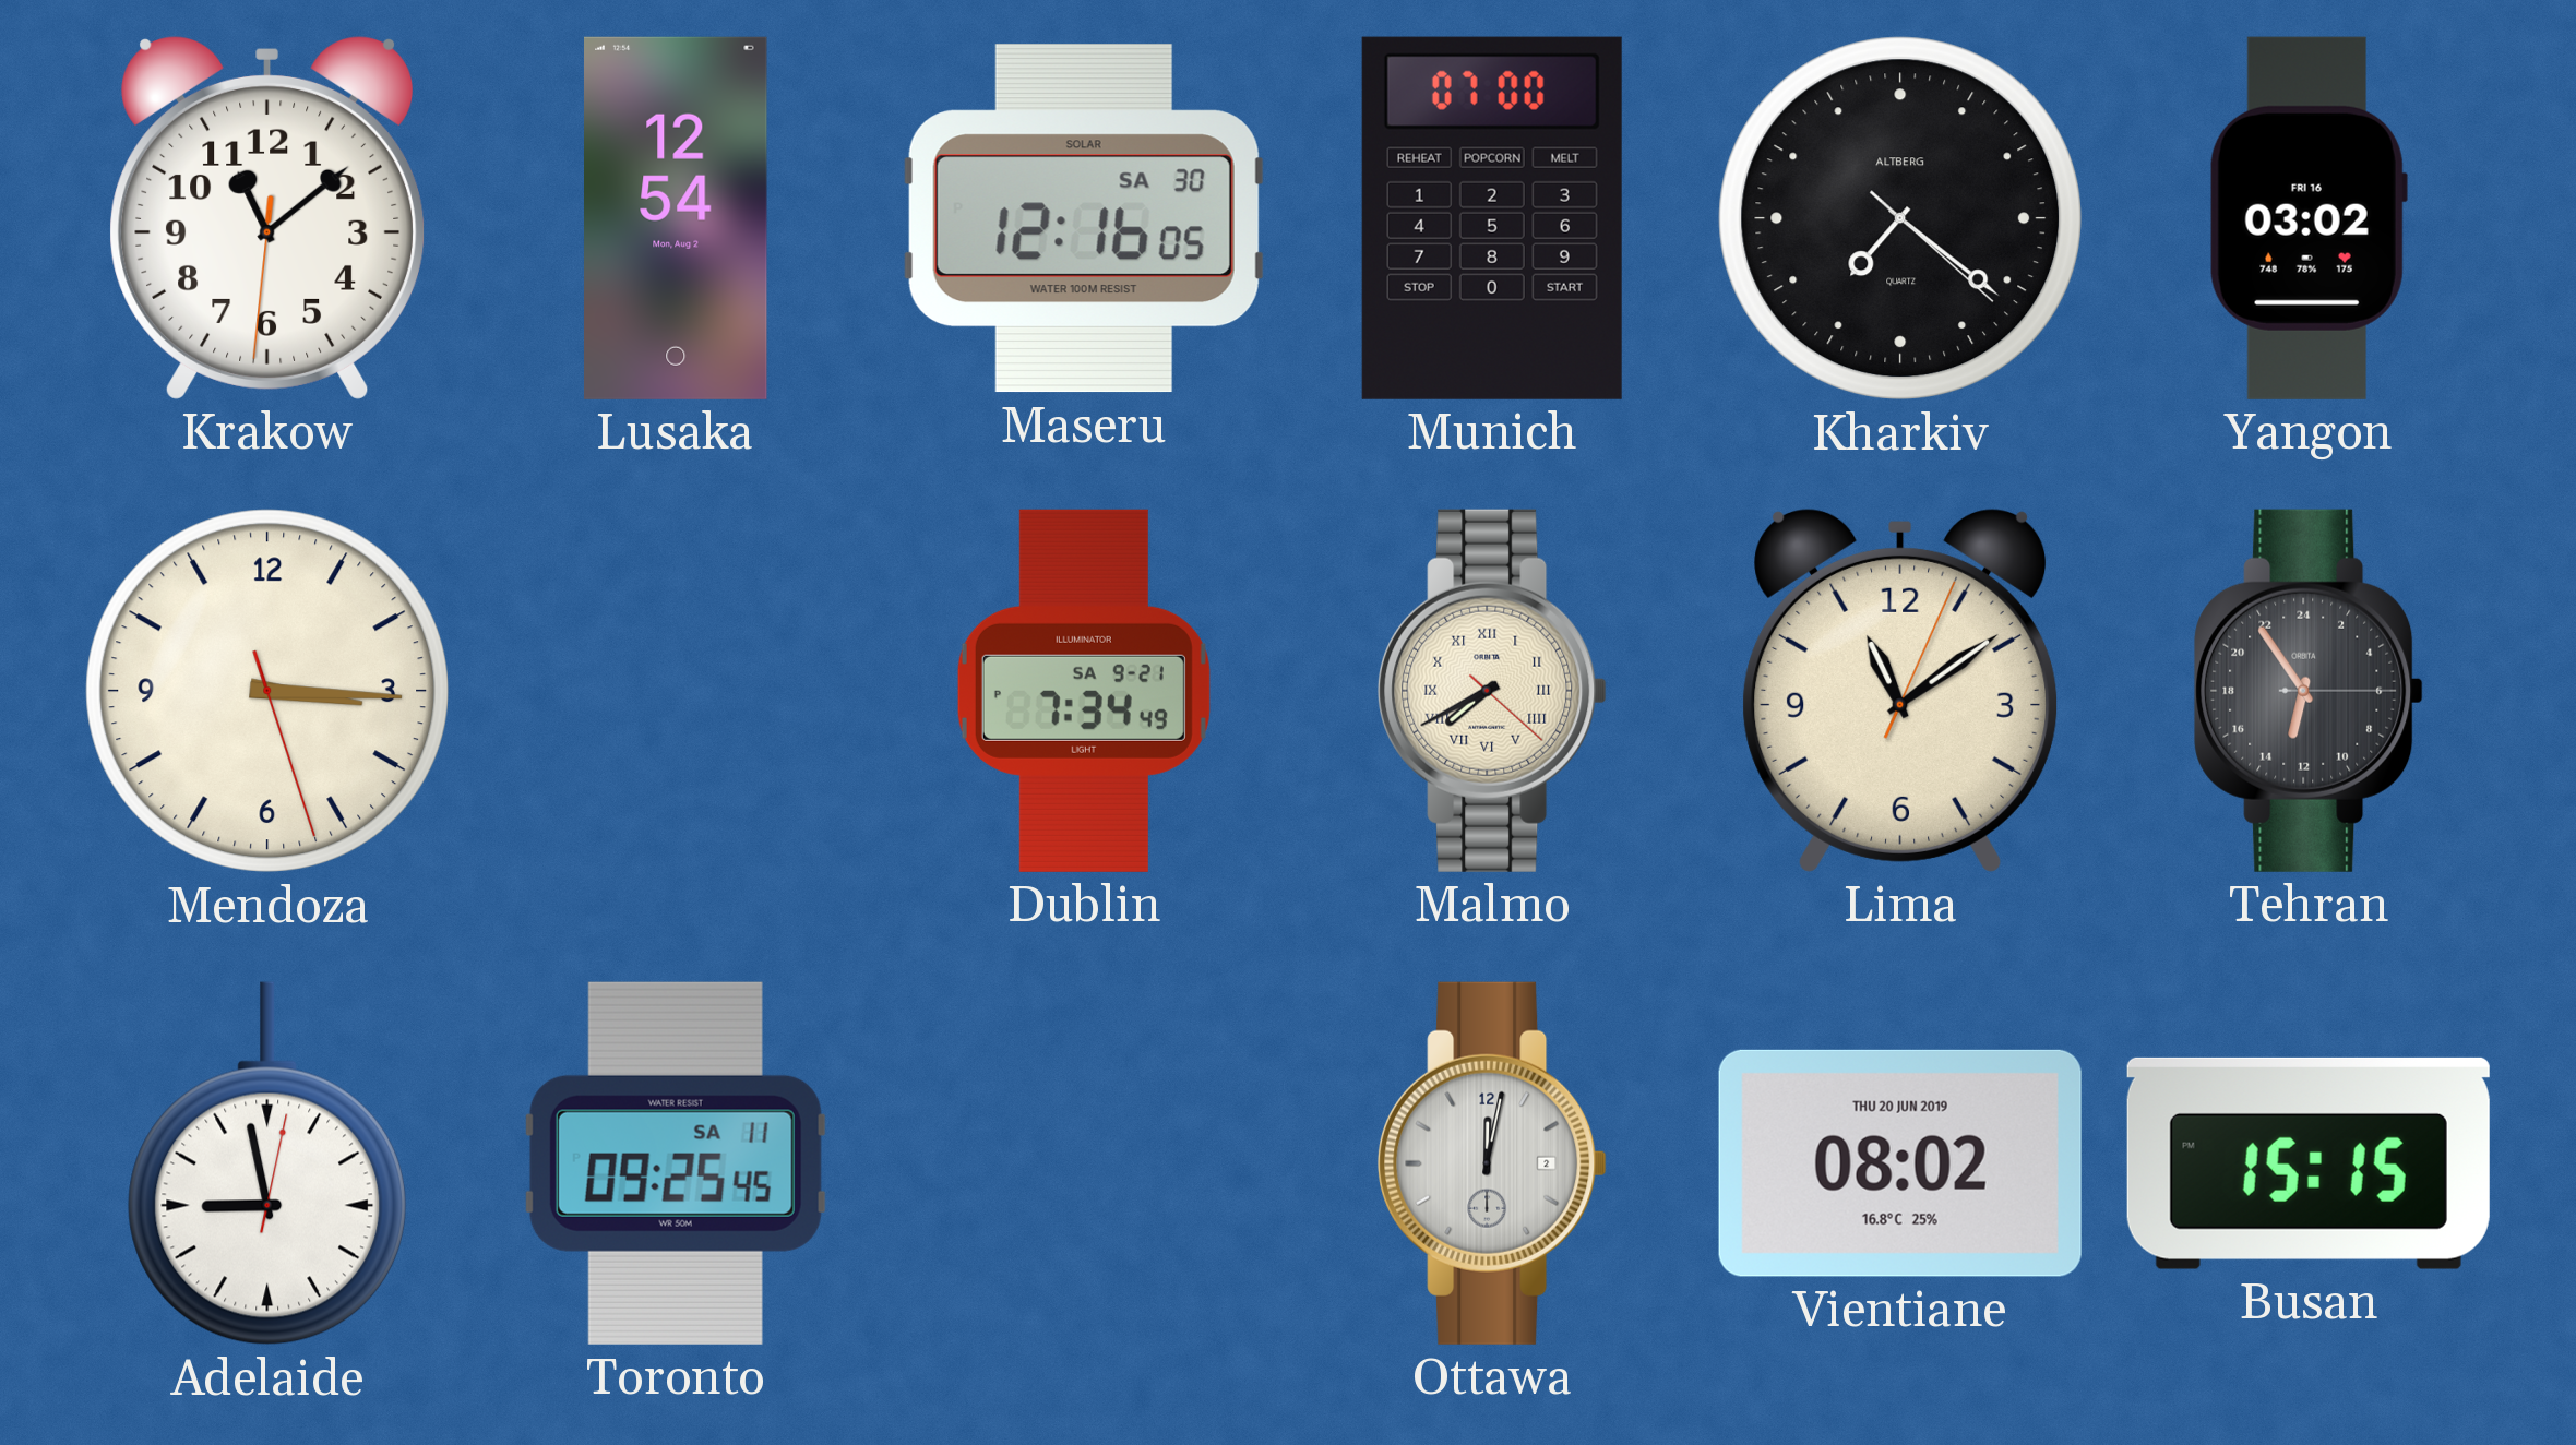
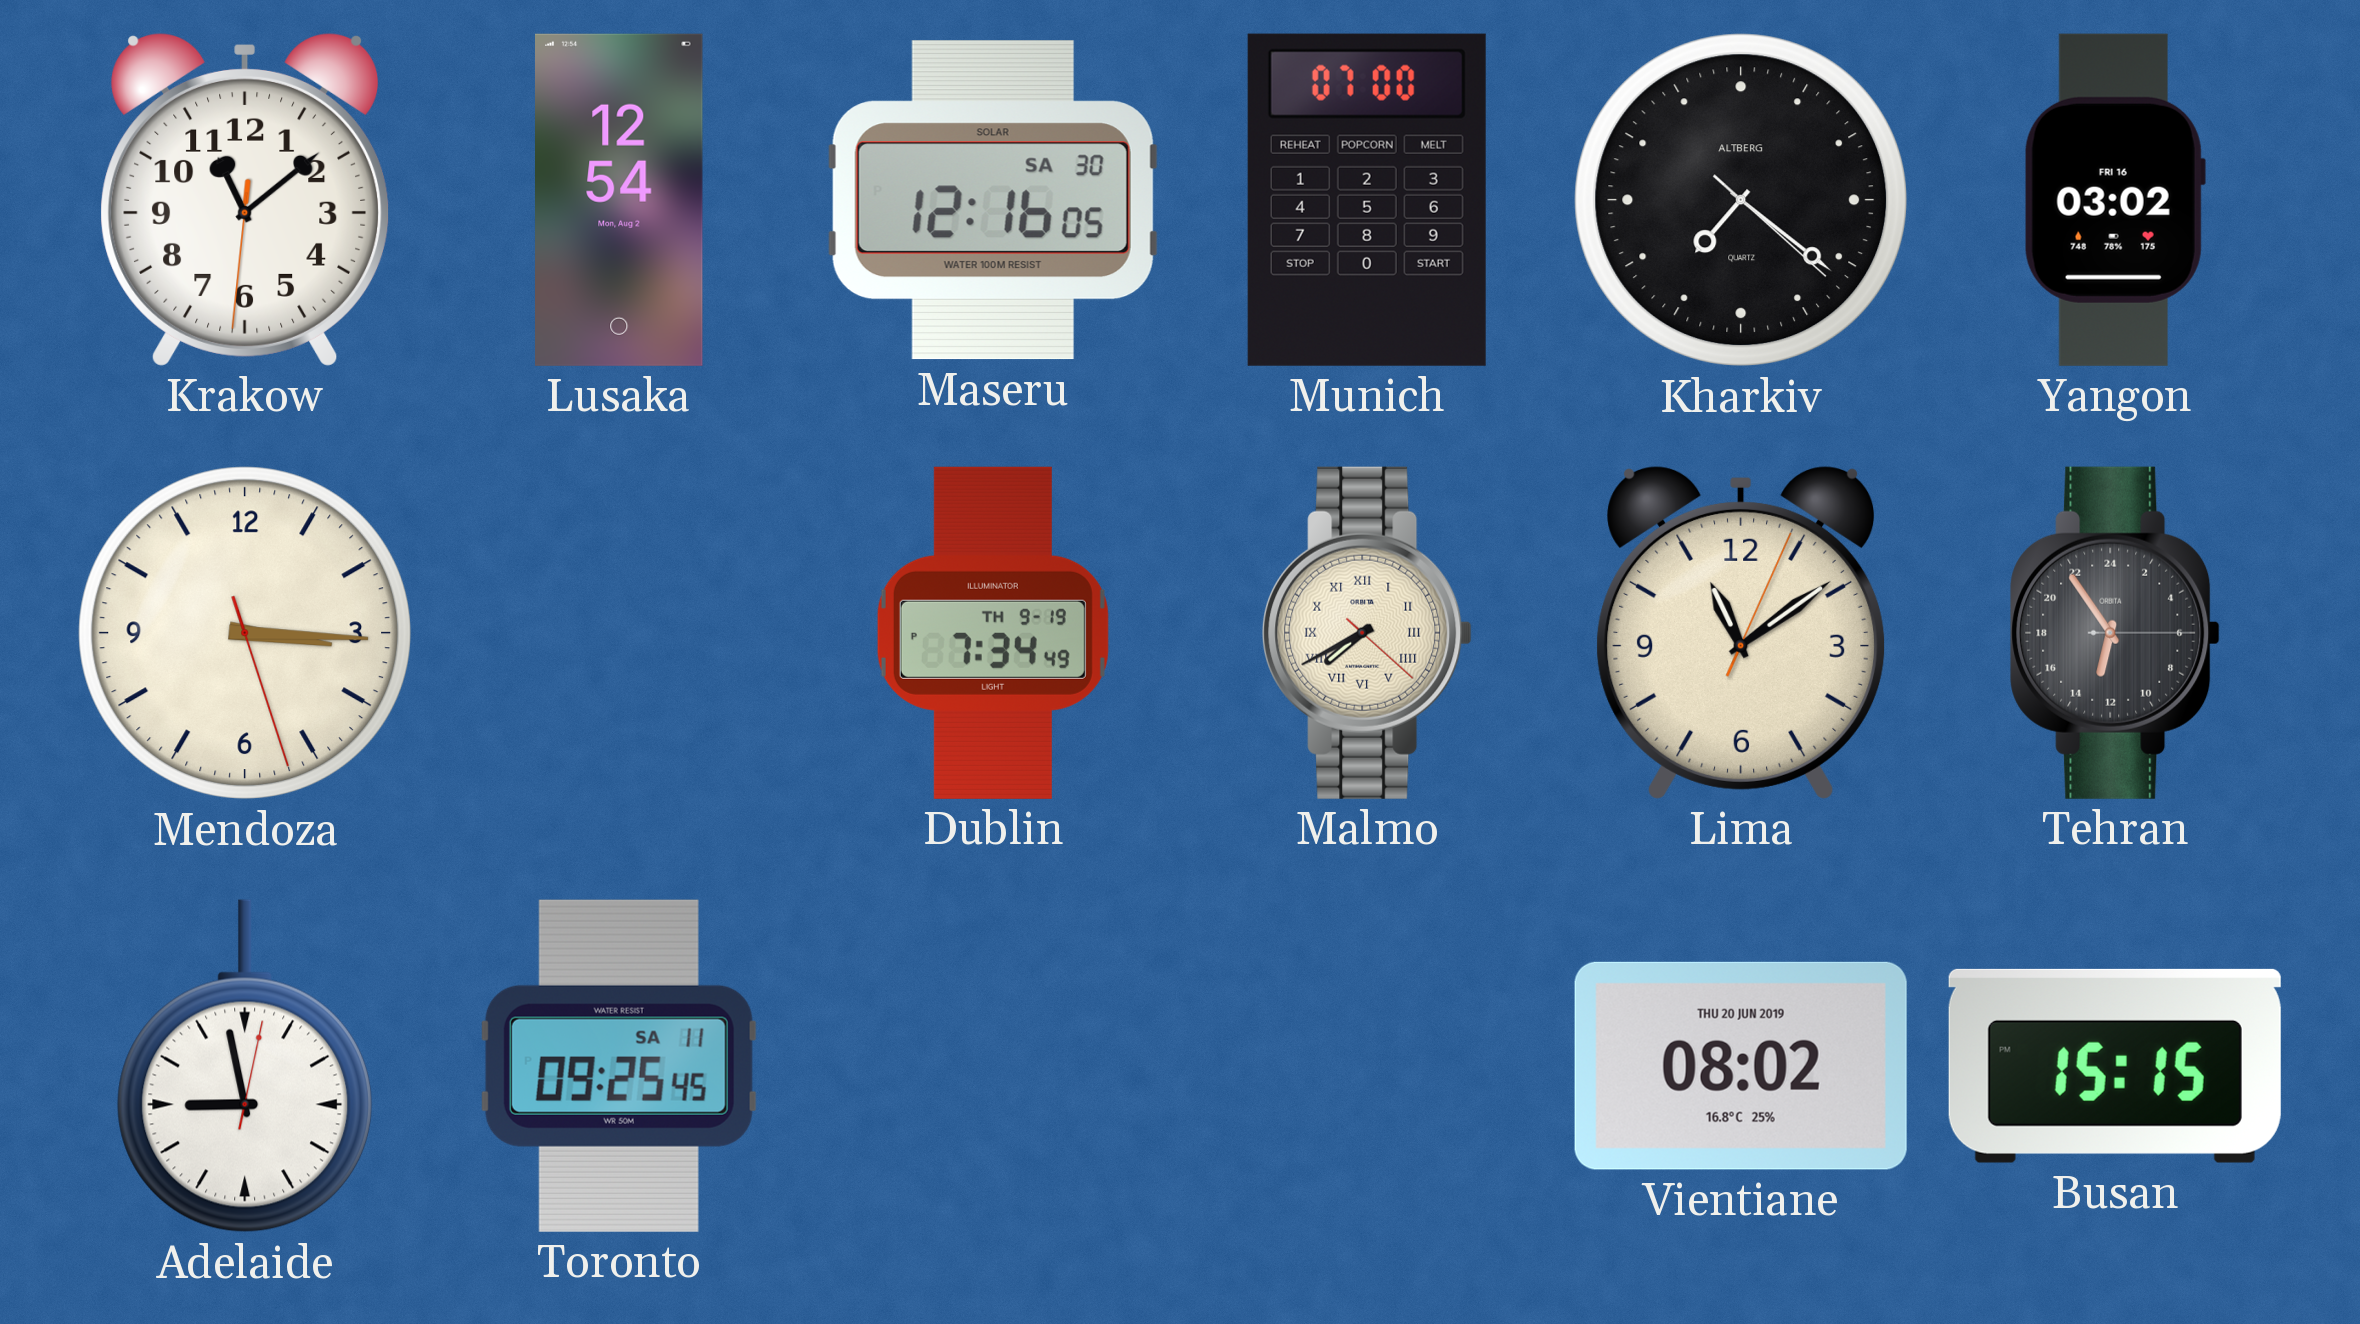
Dublin date: SA 9-21 -> TH 9-19
Ottawa: 12:02 -> none
